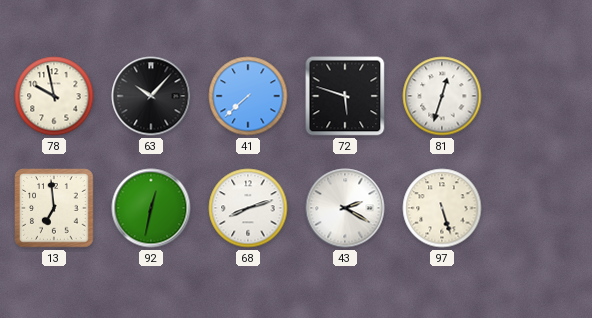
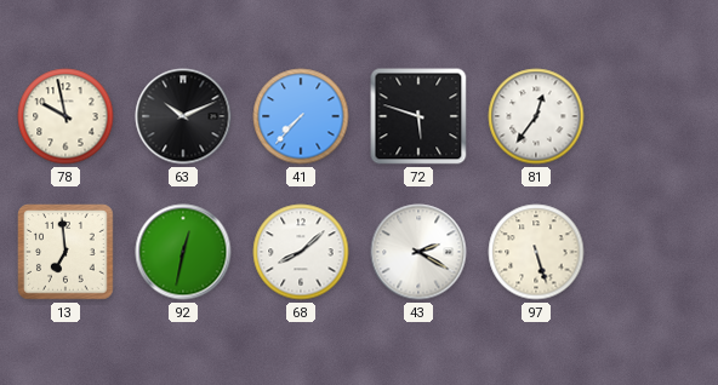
63: 10:07 -> 10:11
41: 7:38 -> 7:37
81: 12:33 -> 12:36
68: 8:12 -> 8:08
